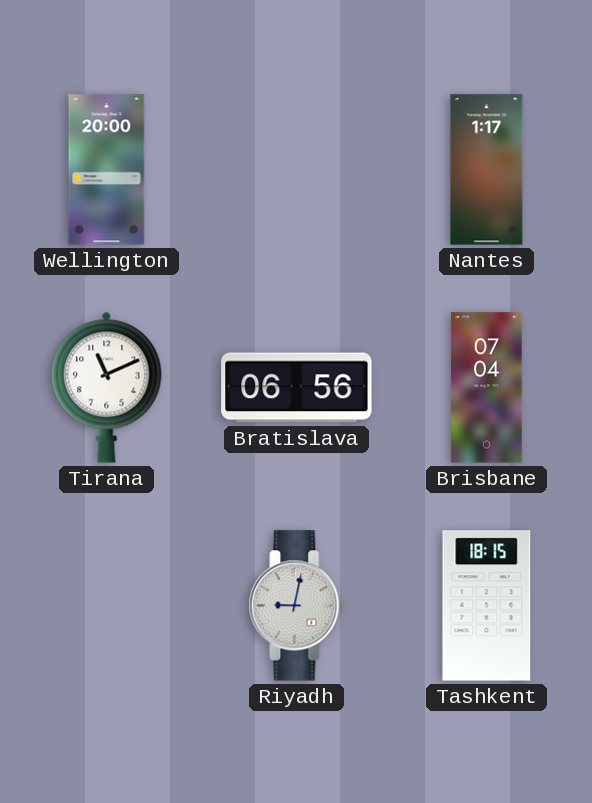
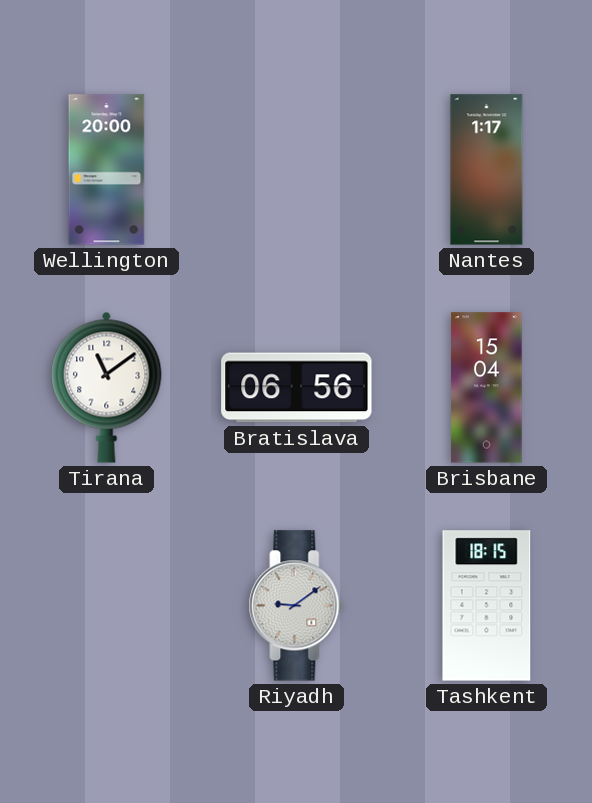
Tirana: 11:11 -> 11:09
Brisbane: 07:04 -> 15:04
Riyadh: 9:02 -> 9:09
